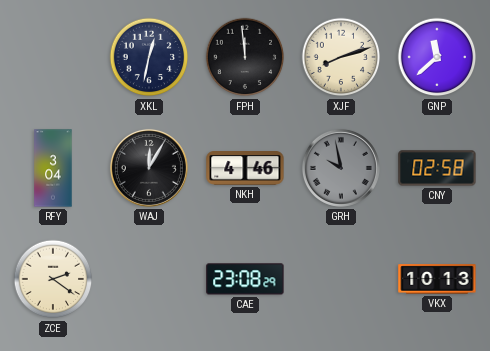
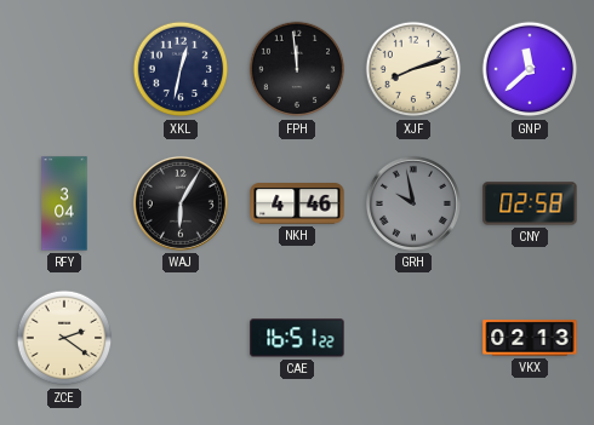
WAJ: 12:05 -> 6:05
CAE: 23:08 -> 16:51
VKX: 10:13 -> 02:13
